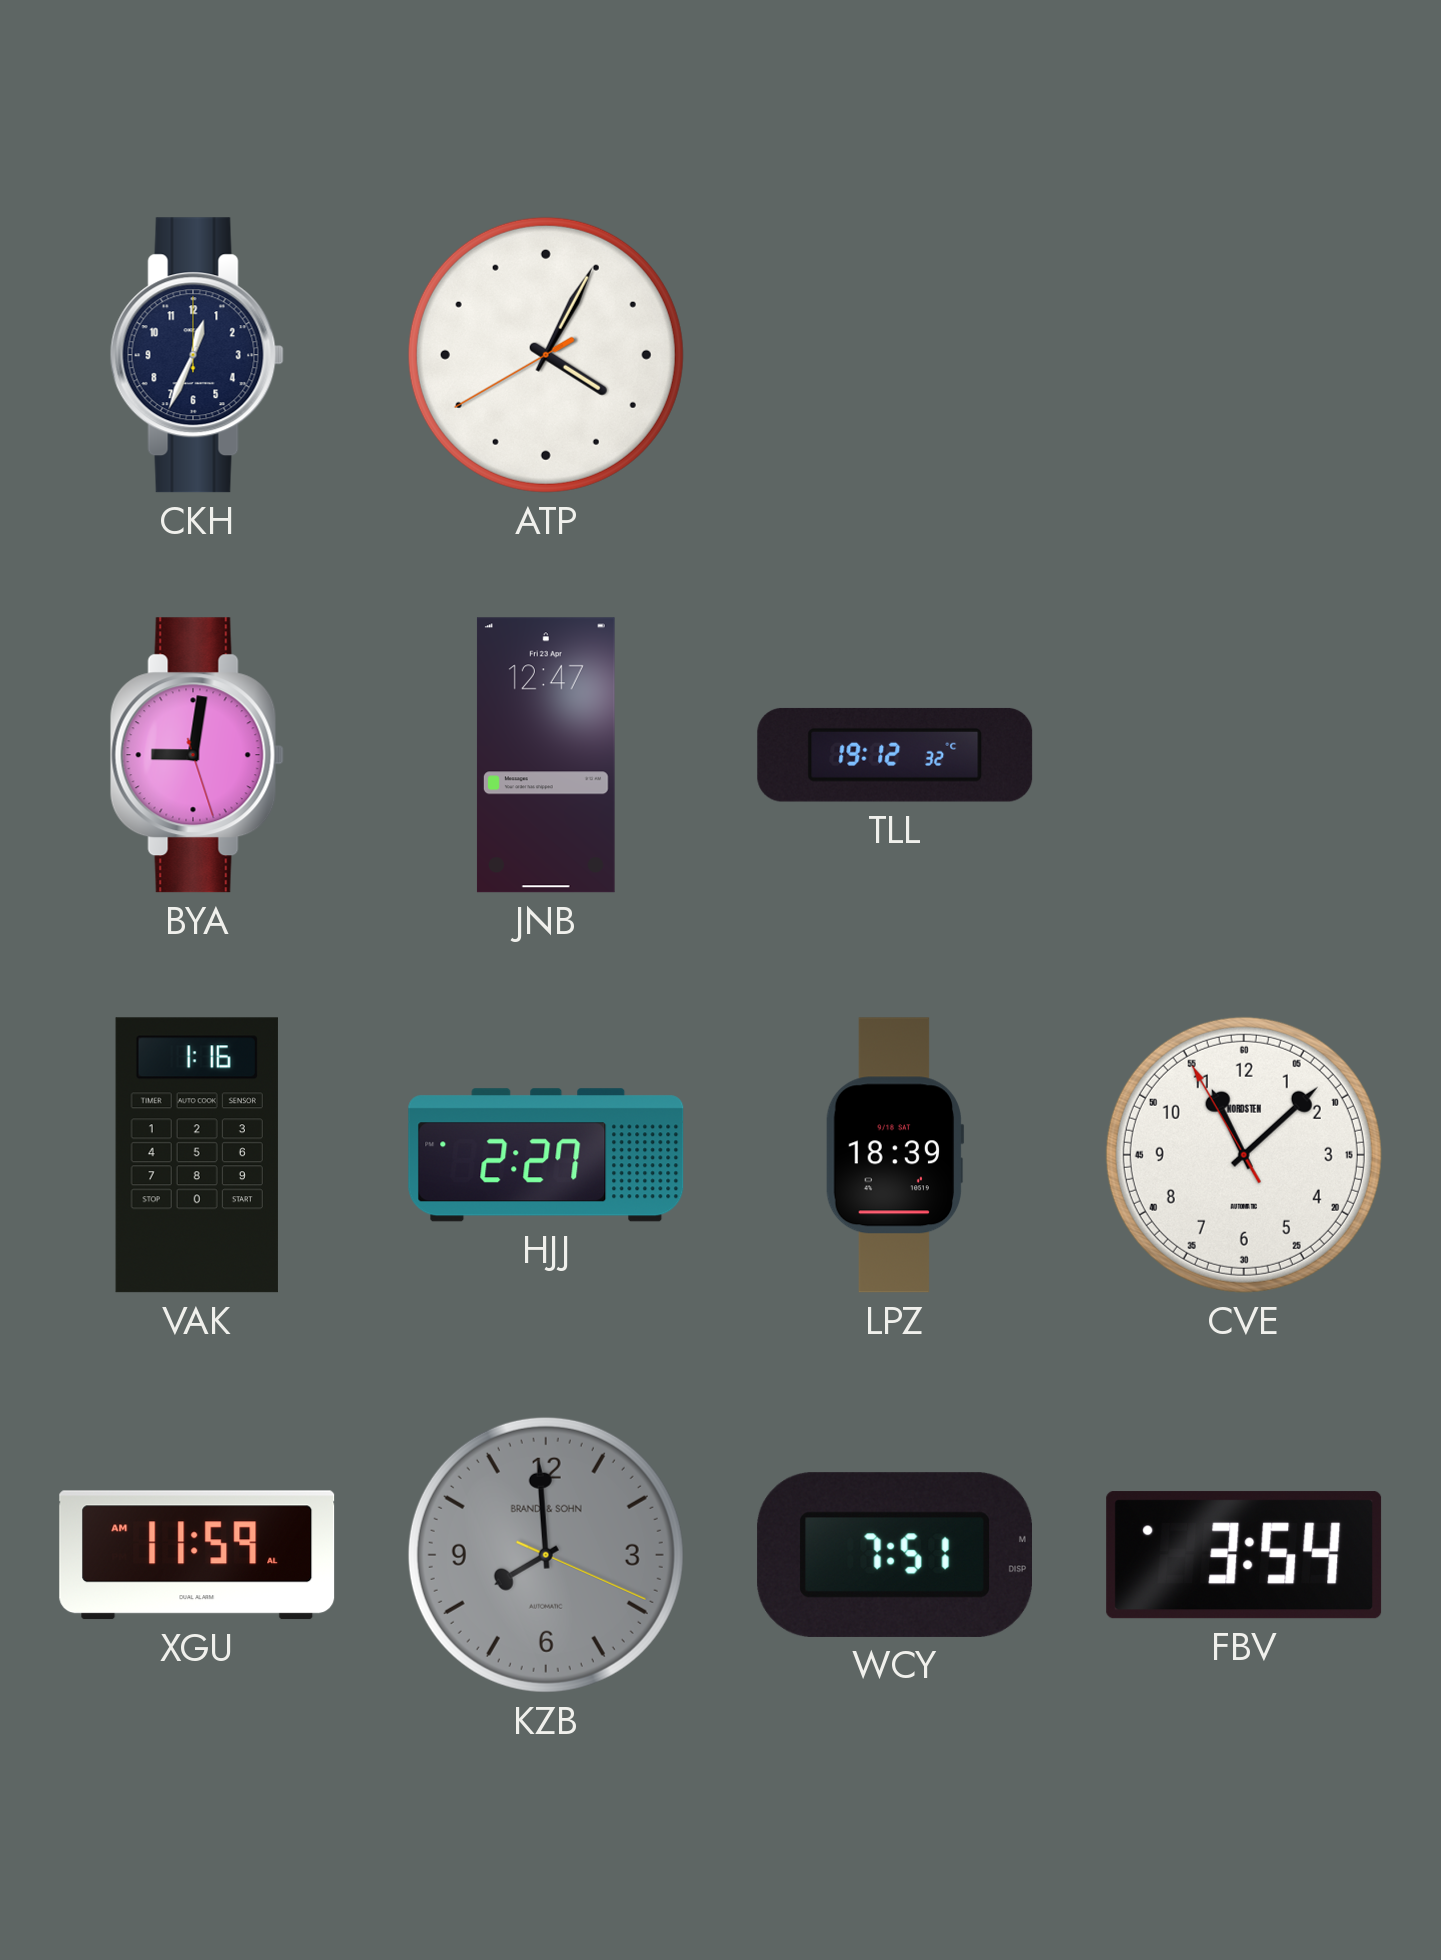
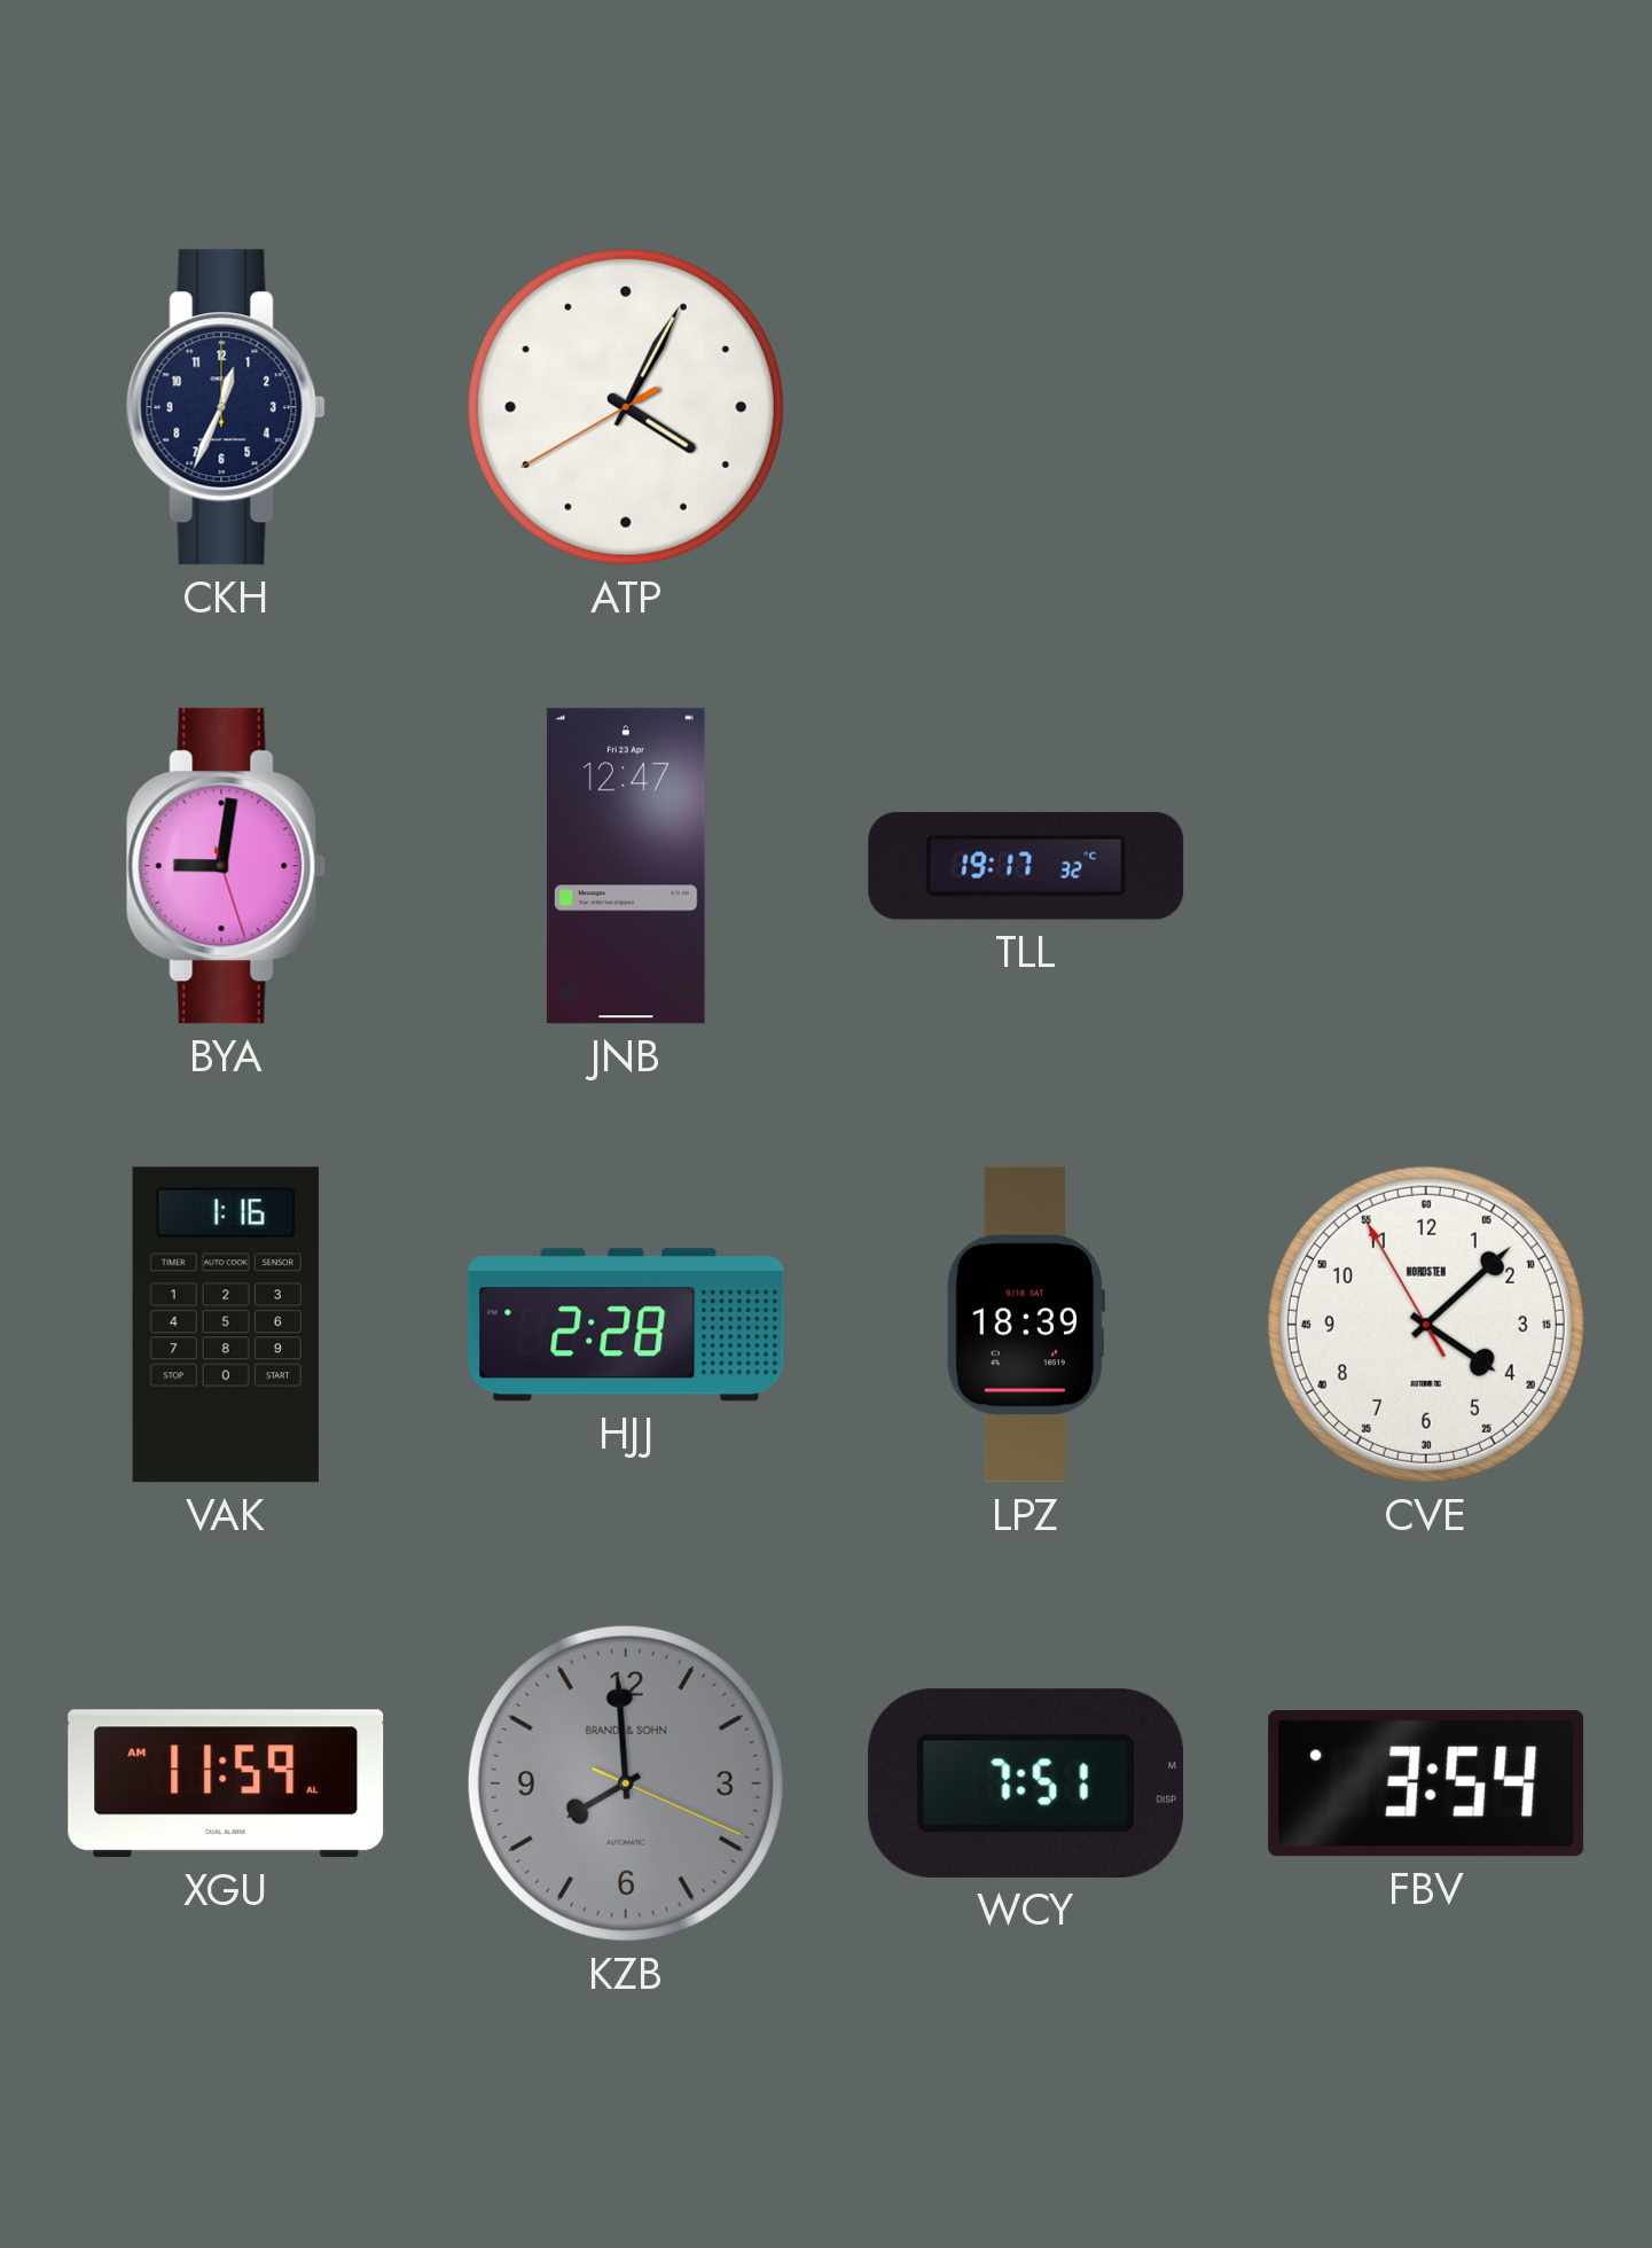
TLL: 19:12 -> 19:17
HJJ: 2:27 -> 2:28
CVE: 11:07 -> 4:07
